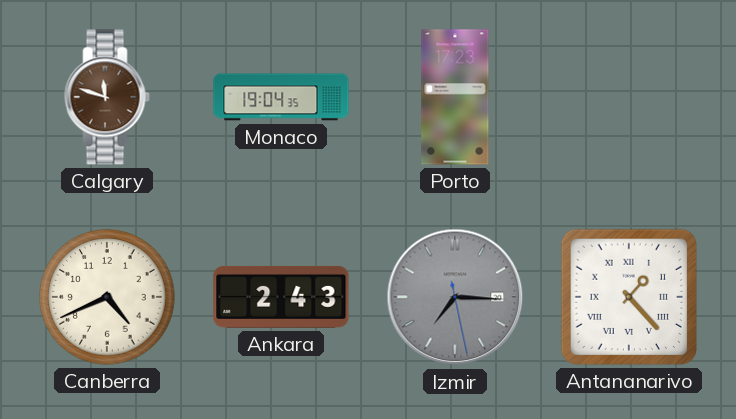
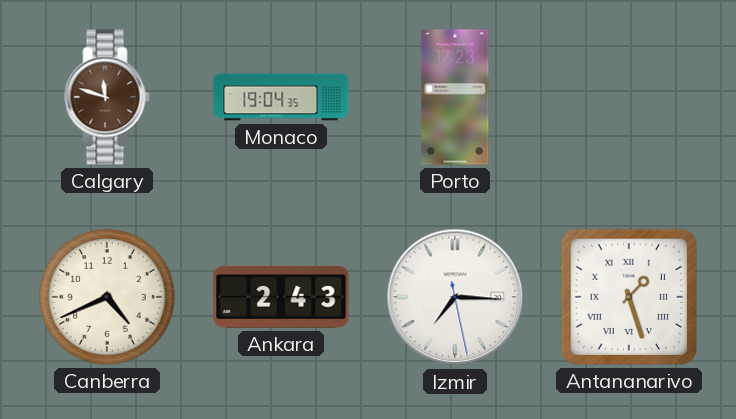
Izmir dial: grey -> white
Antananarivo: 1:23 -> 1:27
